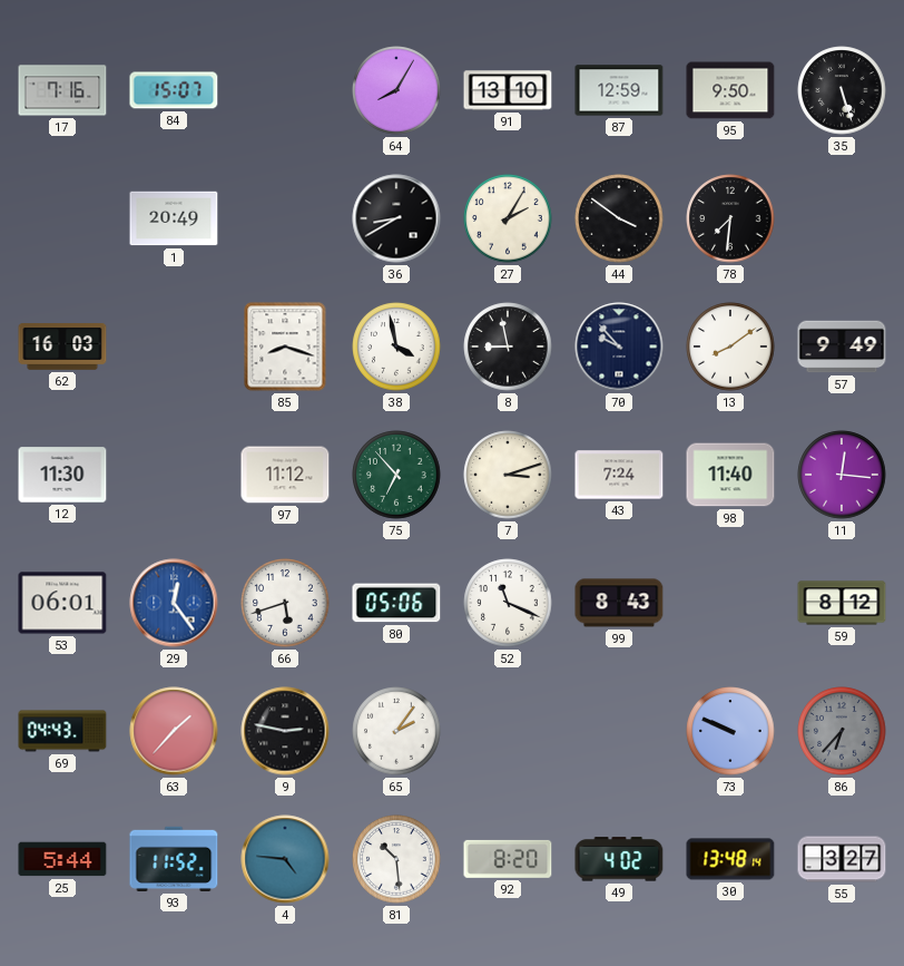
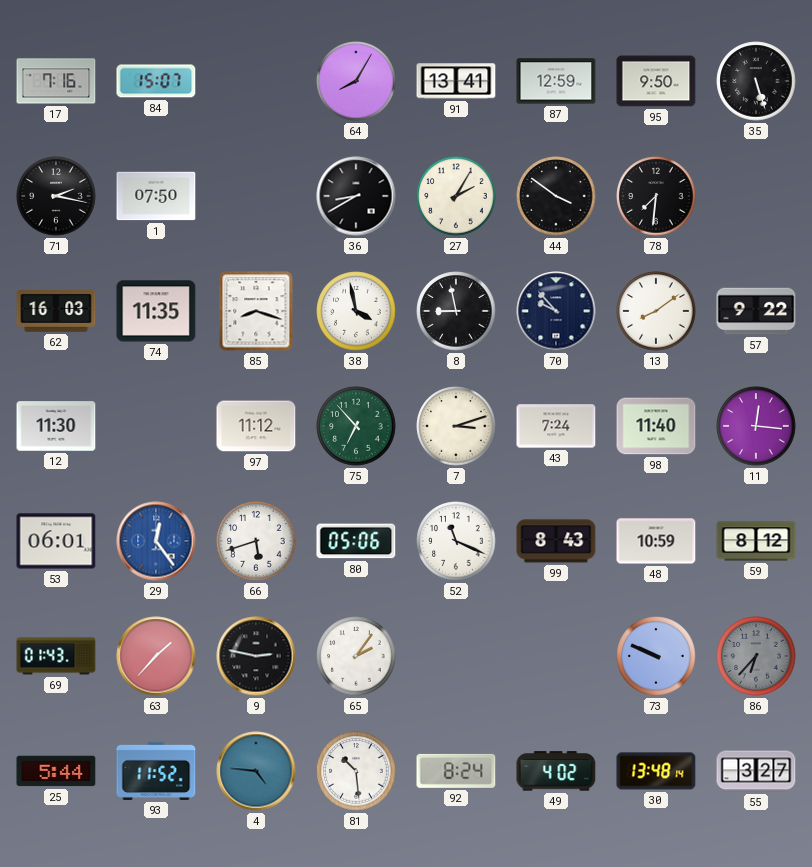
91: 13:10 -> 13:41
71: none -> 2:17
1: 20:49 -> 07:50
74: none -> 11:35
57: 9:49 -> 9:22
48: none -> 10:59
69: 04:43 -> 01:43
92: 8:20 -> 8:24
